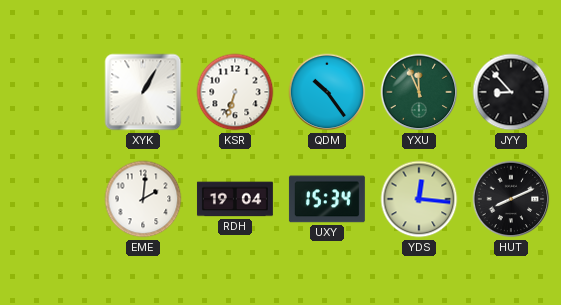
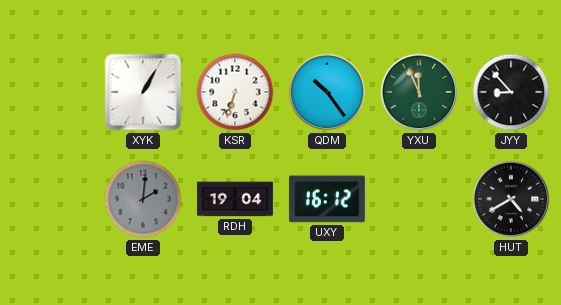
EME dial: white -> grey
UXY: 15:34 -> 16:12
YDS: 12:16 -> none
HUT: 8:11 -> 4:40
